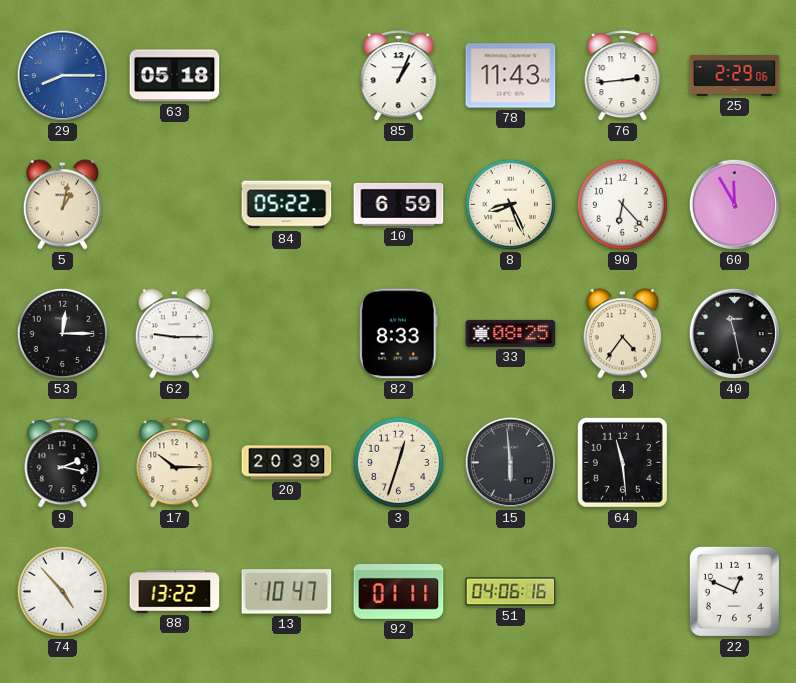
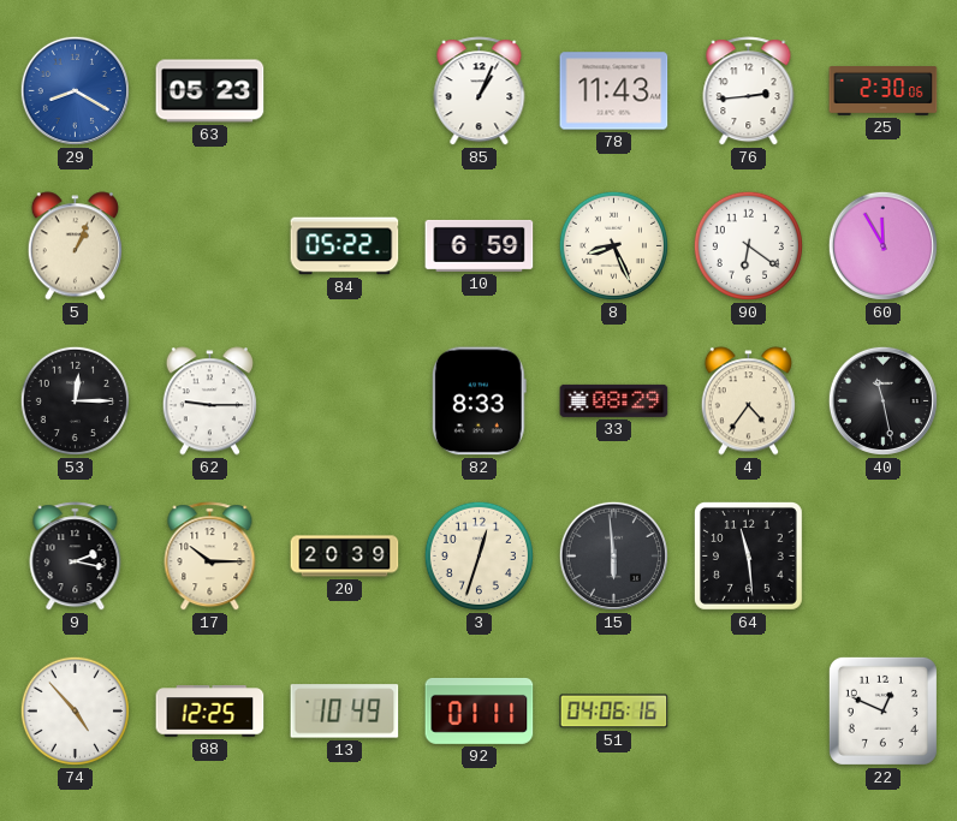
29: 8:15 -> 8:20
63: 05:18 -> 05:23
25: 2:29 -> 2:30
5: 1:02 -> 1:04
90: 6:23 -> 6:21
33: 08:25 -> 08:29
88: 13:22 -> 12:25
13: 10:47 -> 10:49
